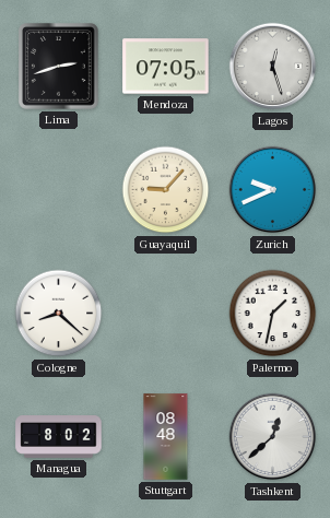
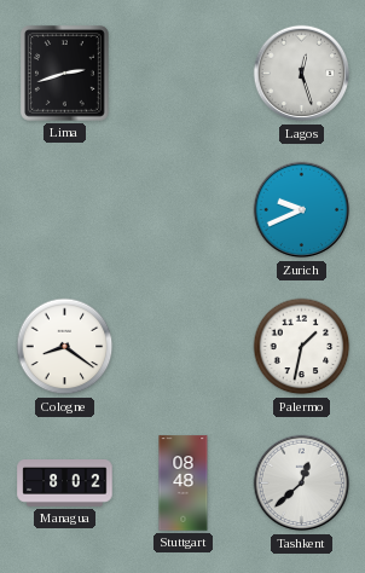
Mendoza: 07:05 -> none
Guayaquil: 9:07 -> none
Cologne: 8:22 -> 8:21
